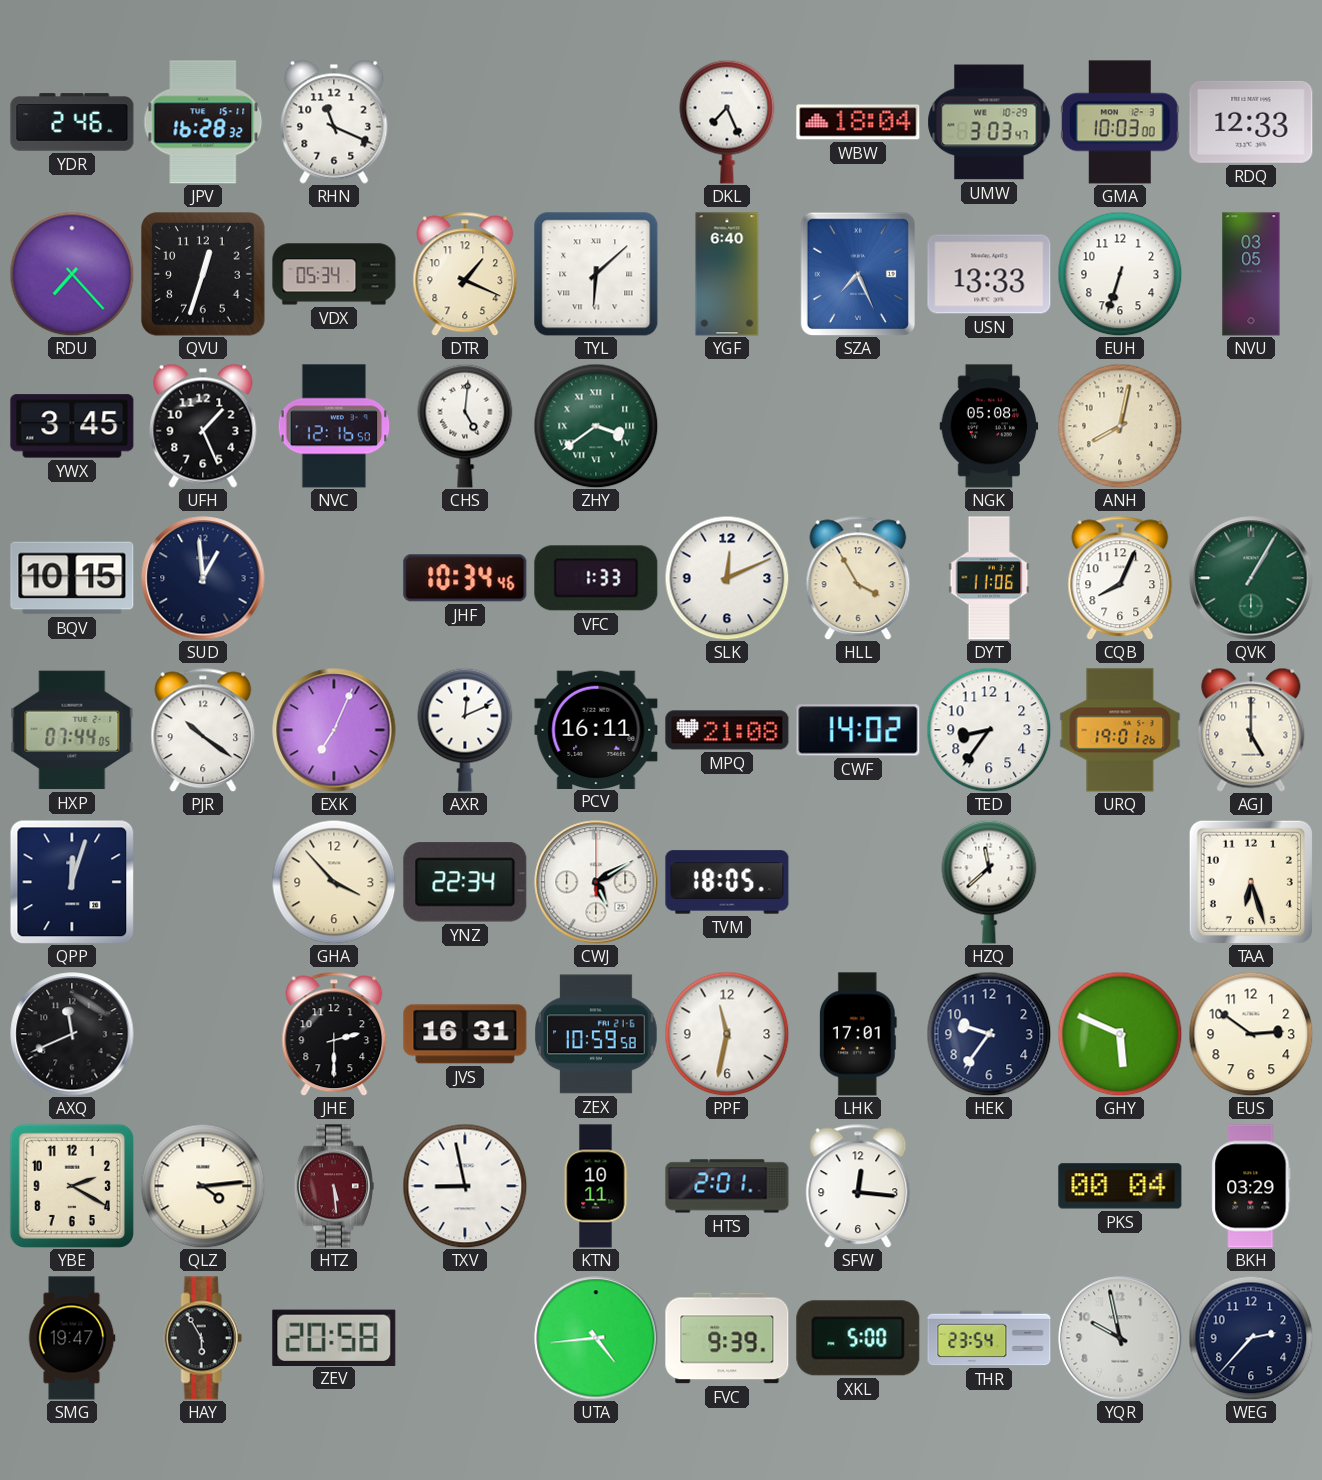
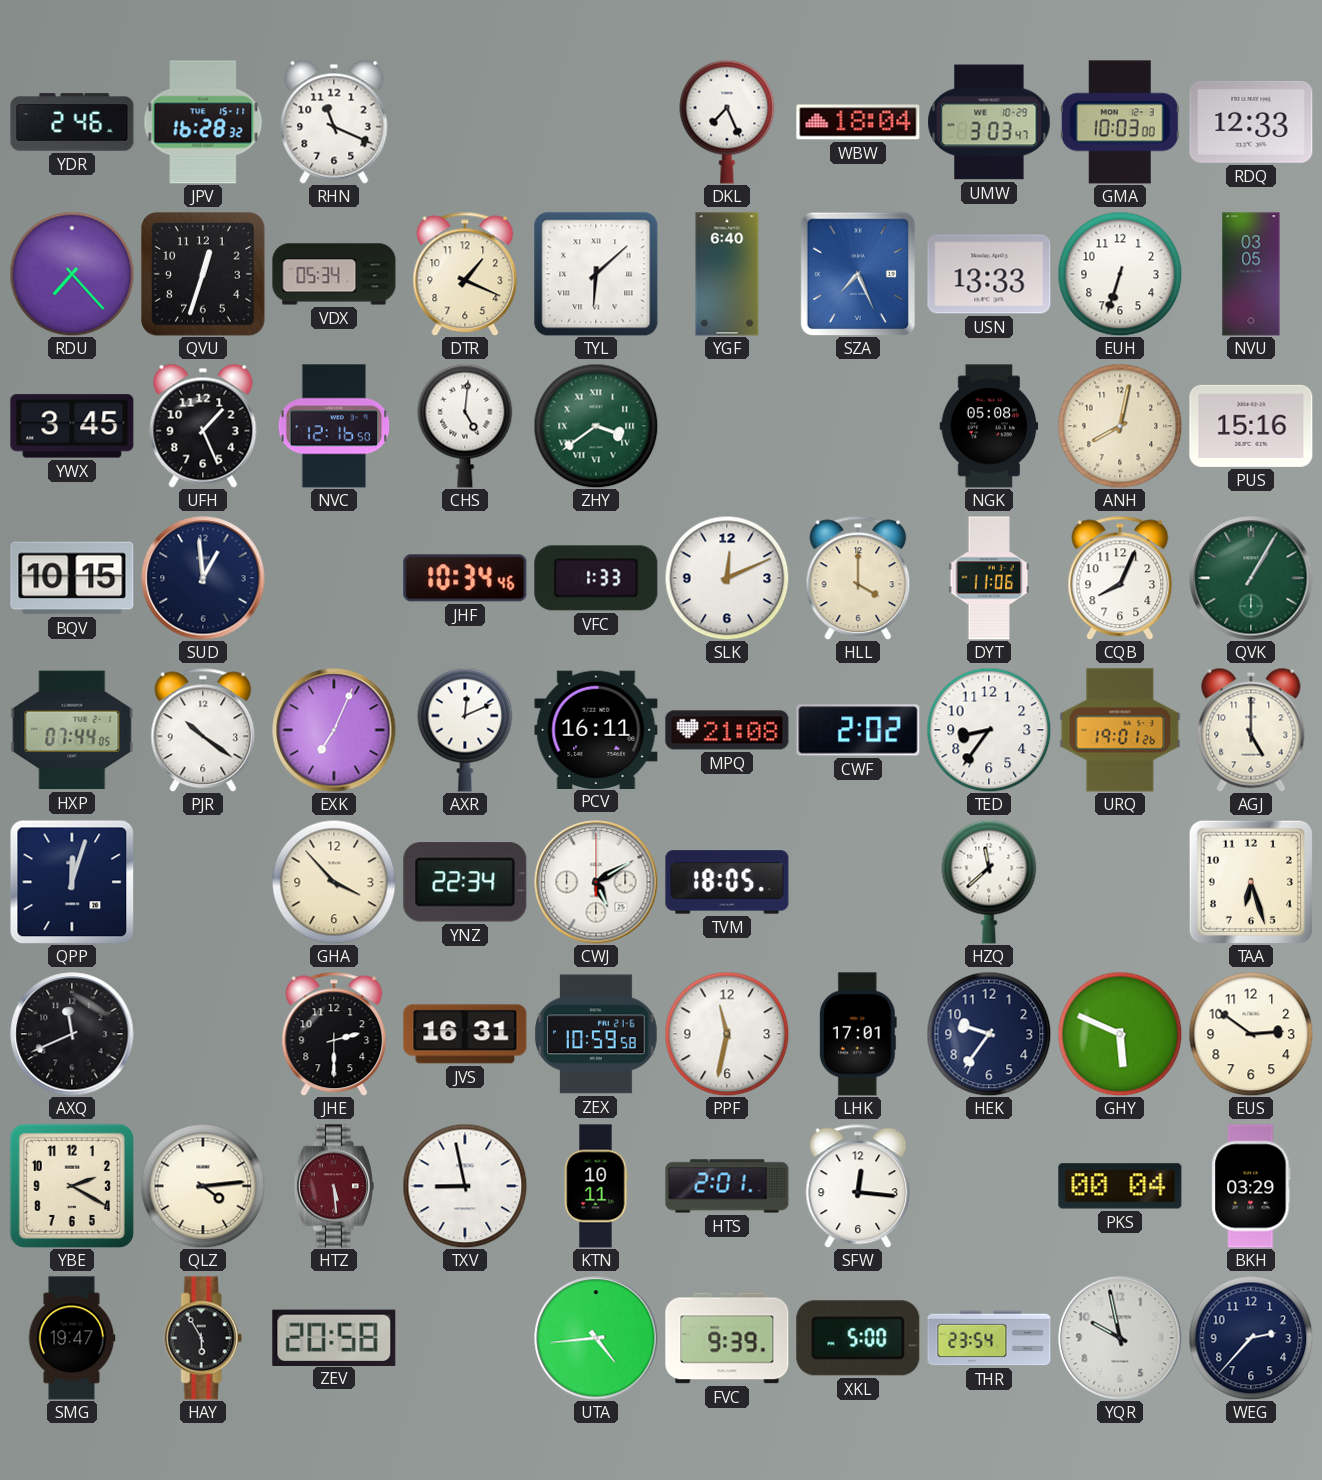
PUS: none -> 15:16
HLL: 3:55 -> 4:00
CWF: 14:02 -> 2:02
